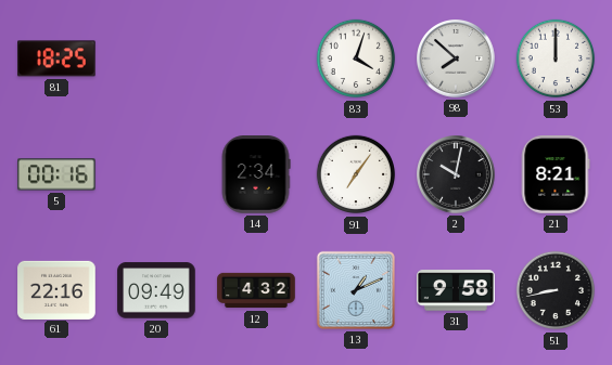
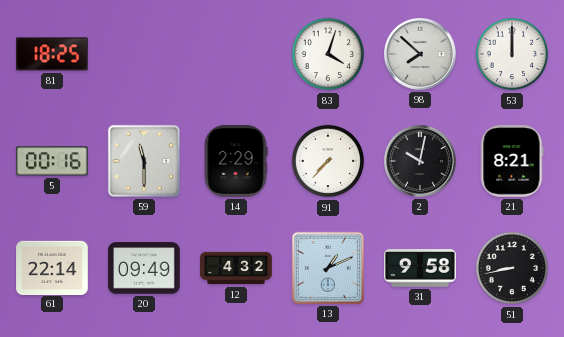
59: none -> 11:30
14: 2:34 -> 2:29
91: 7:06 -> 7:37
61: 22:16 -> 22:14
